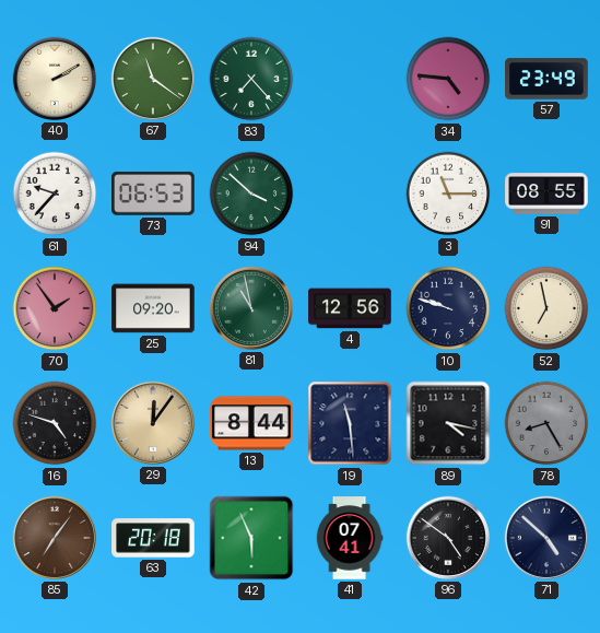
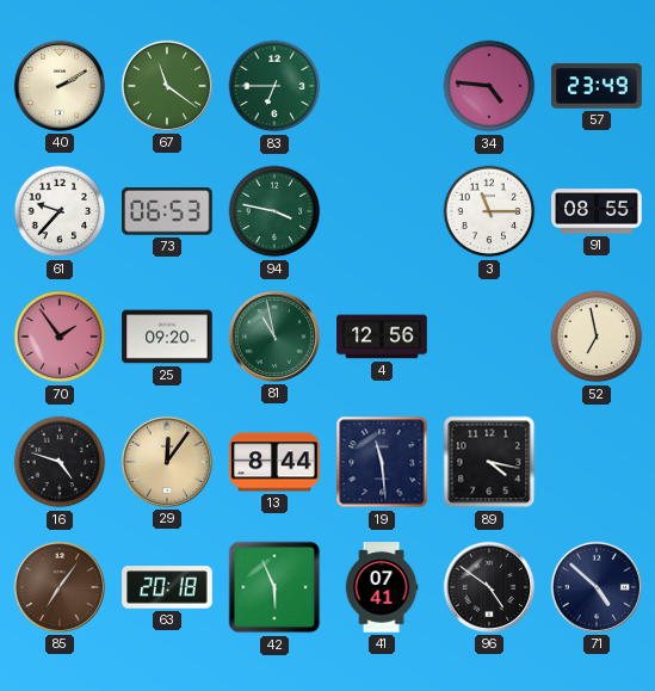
83: 7:23 -> 6:45
94: 3:52 -> 3:47
10: 9:48 -> none
78: 8:25 -> none
